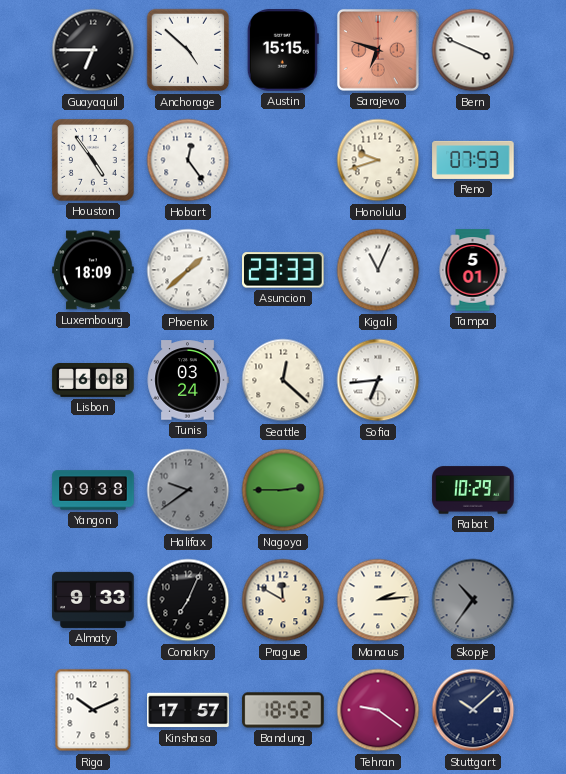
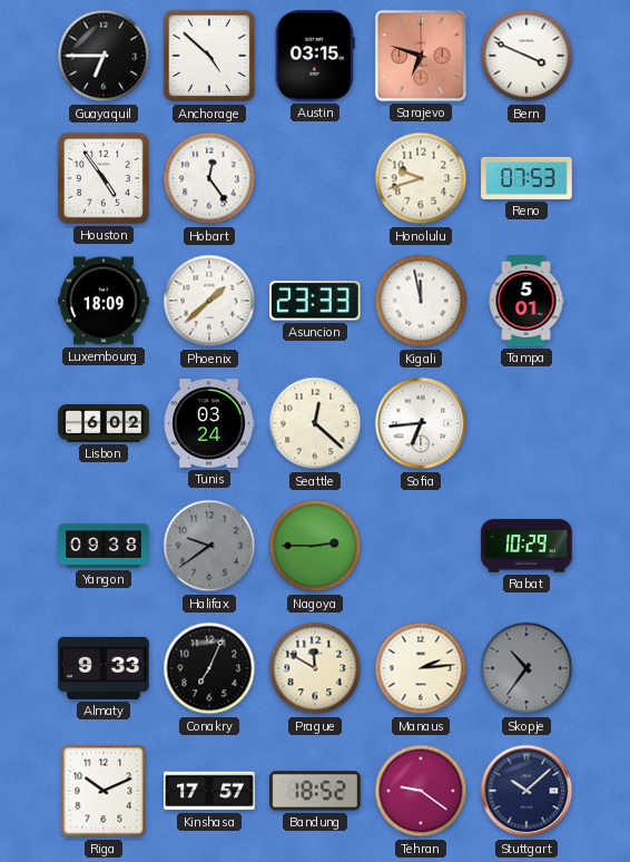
Austin: 15:15 -> 03:15
Kigali: 11:04 -> 11:58
Lisbon: 6:08 -> 6:02
